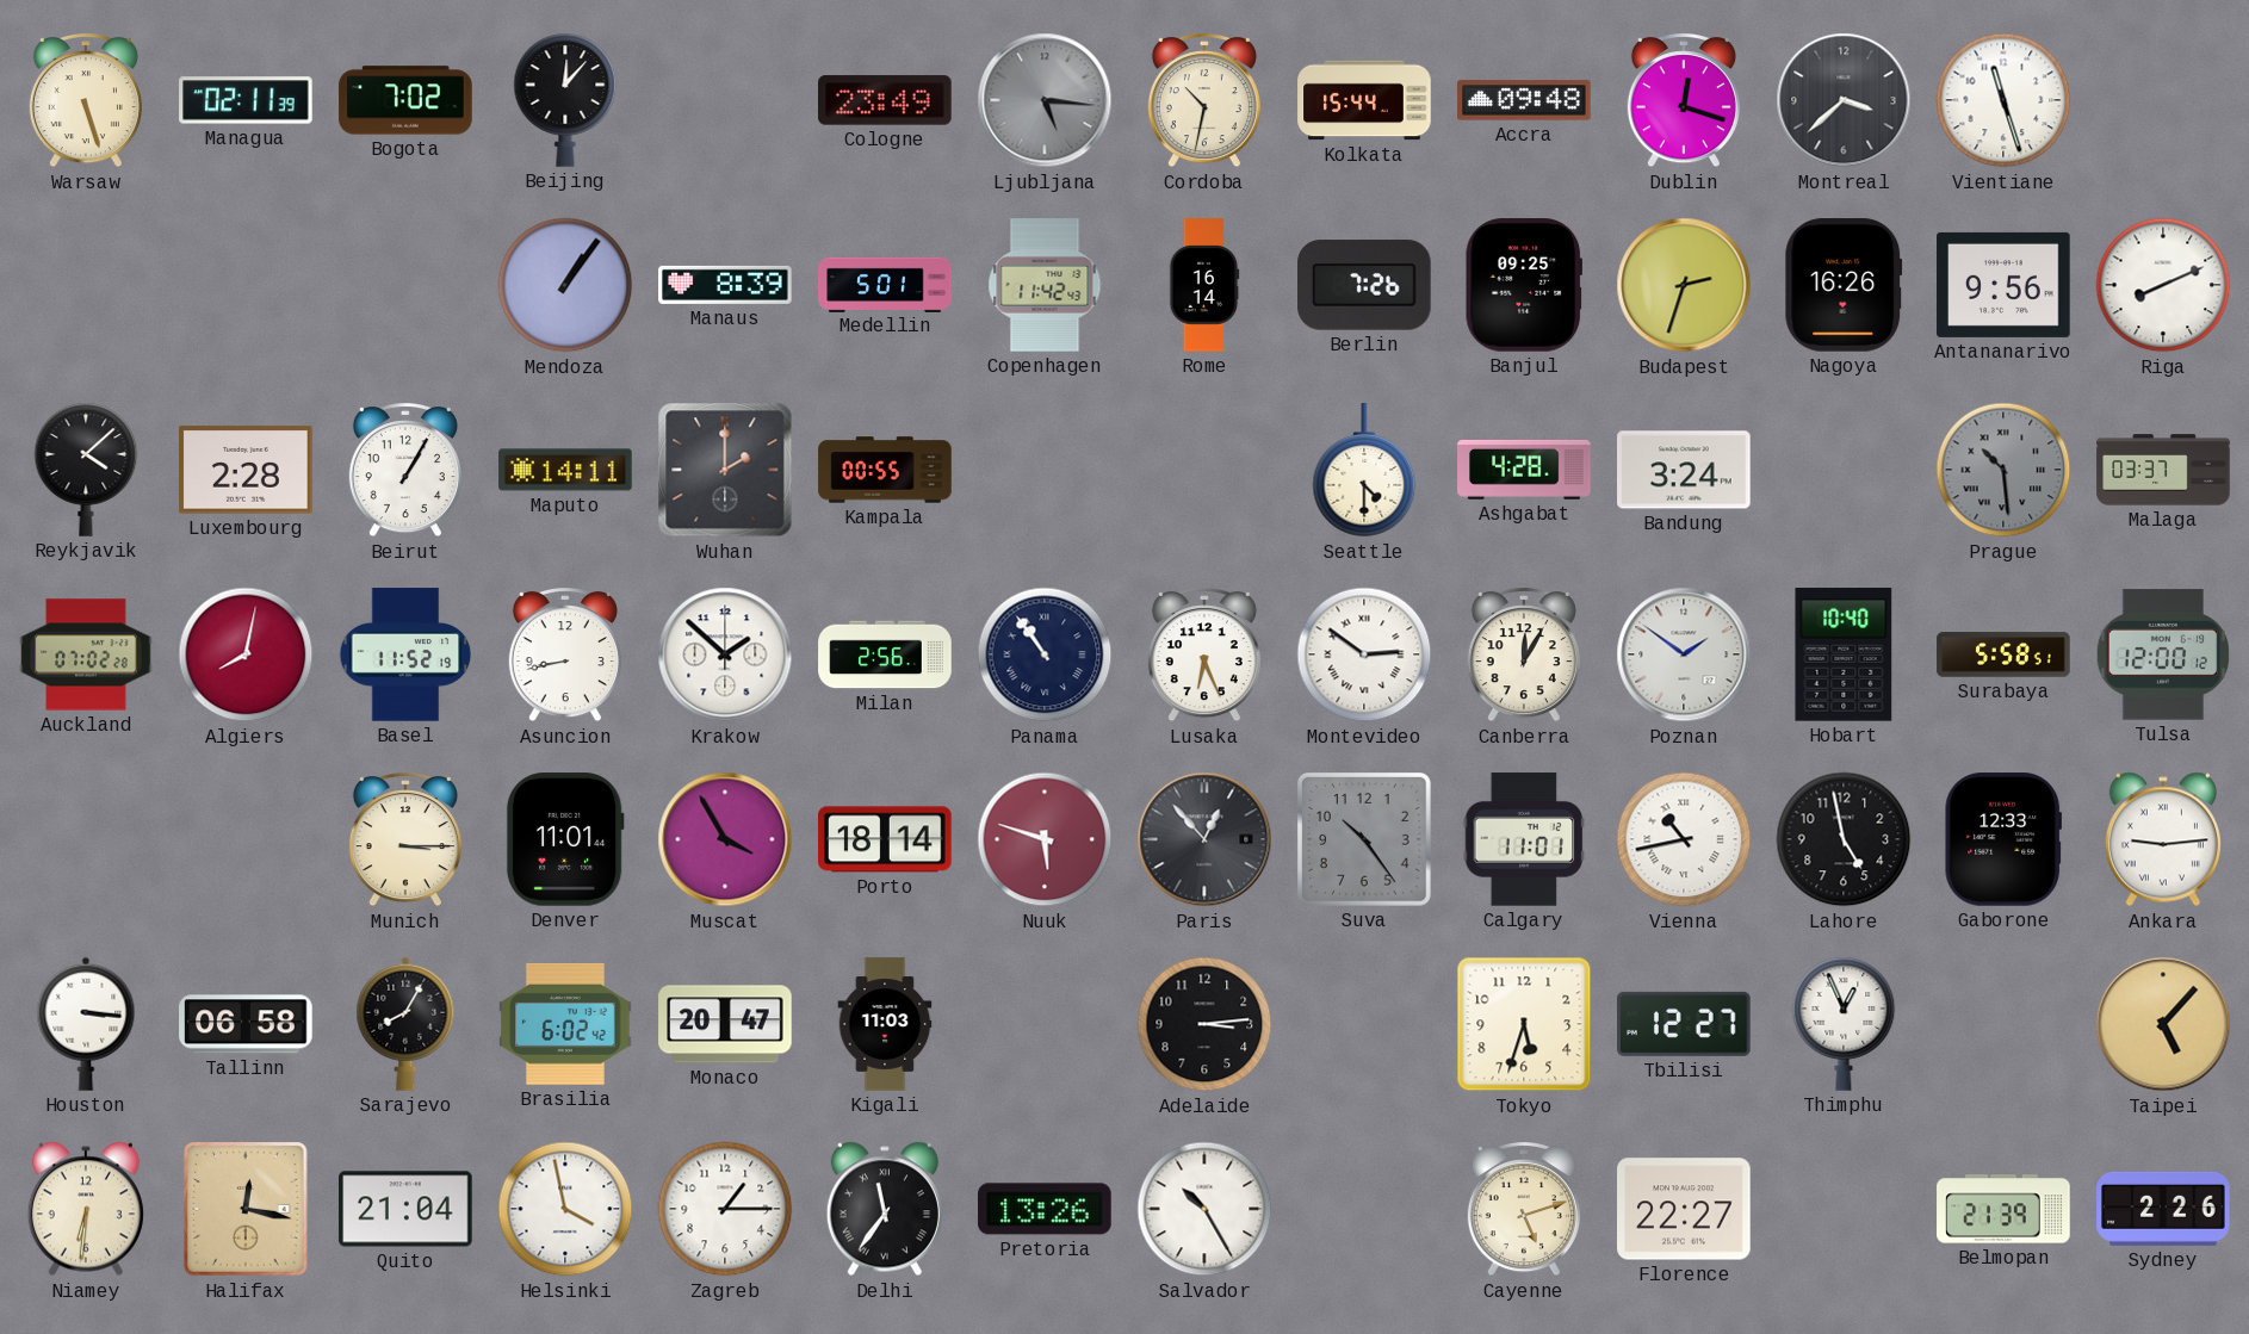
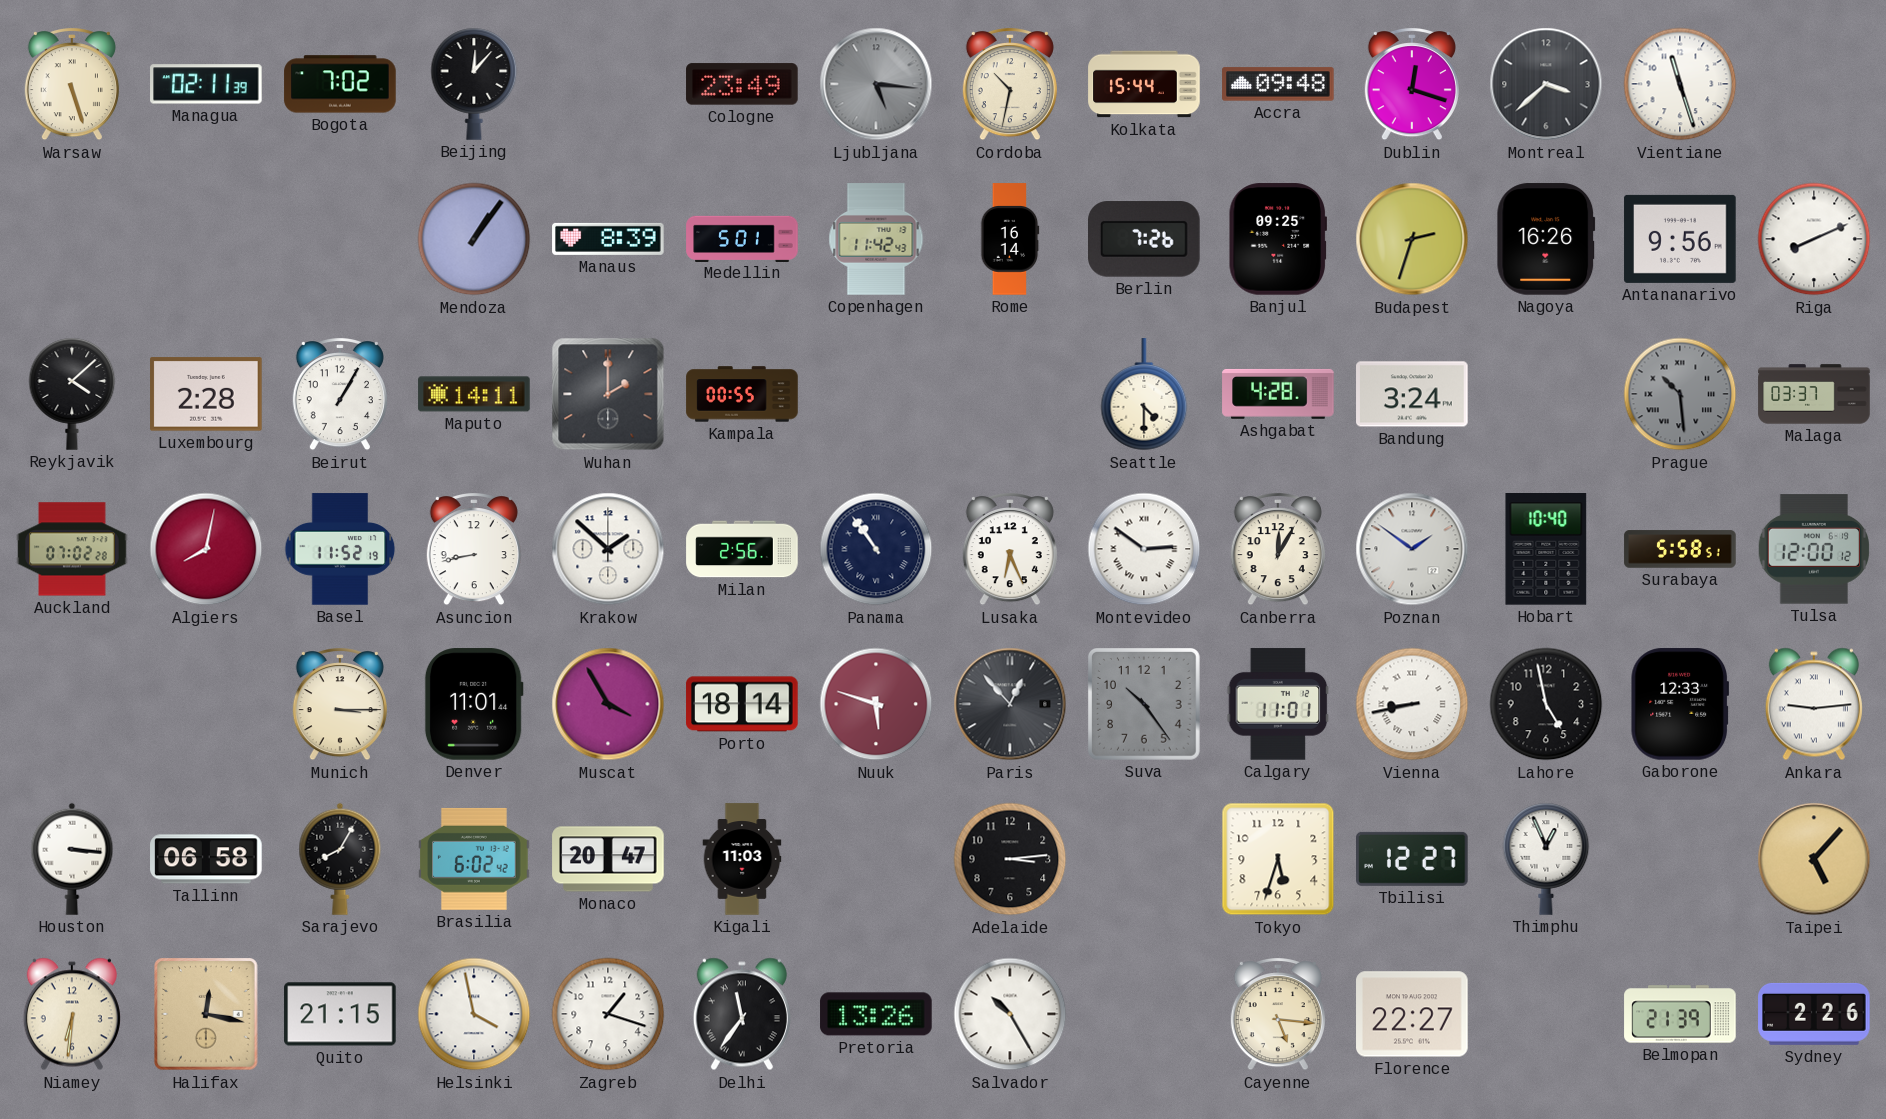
Vienna: 10:43 -> 8:43
Quito: 21:04 -> 21:15
Zagreb: 1:15 -> 1:18
Cayenne: 5:12 -> 5:16
